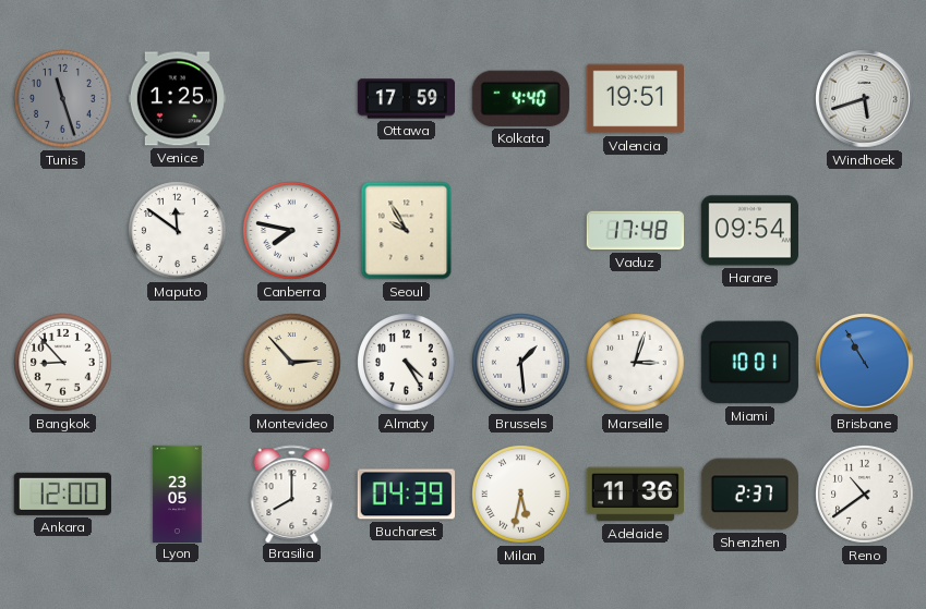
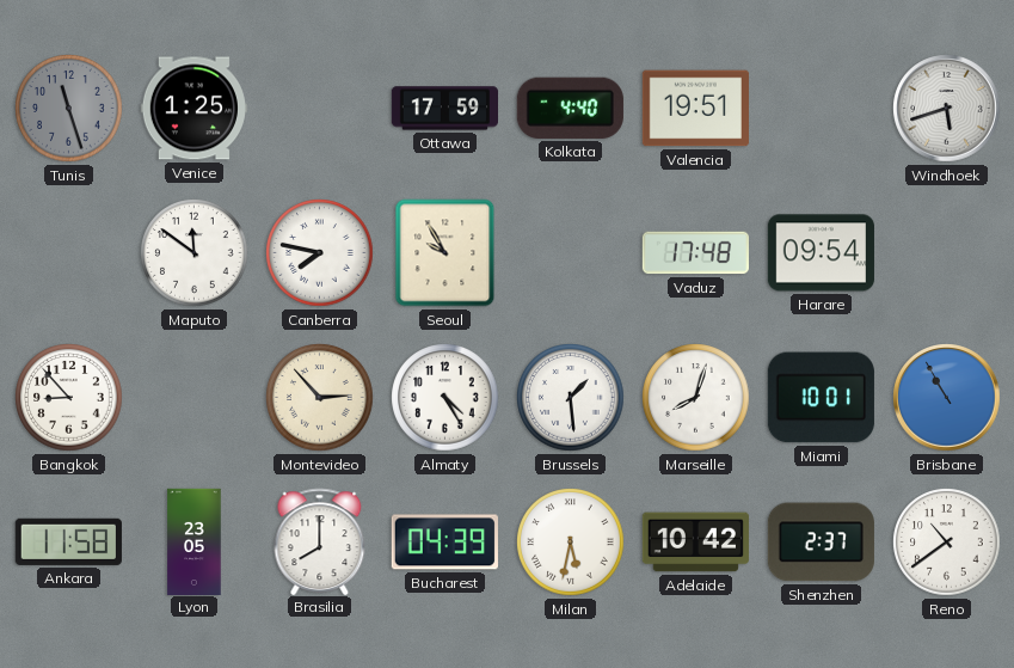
Marseille: 3:03 -> 8:03
Ankara: 12:00 -> 11:58
Adelaide: 11:36 -> 10:42
